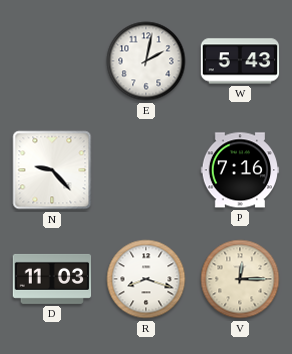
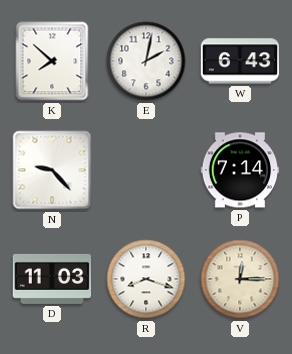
K: none -> 7:52
W: 5:43 -> 6:43
P: 7:16 -> 7:14
